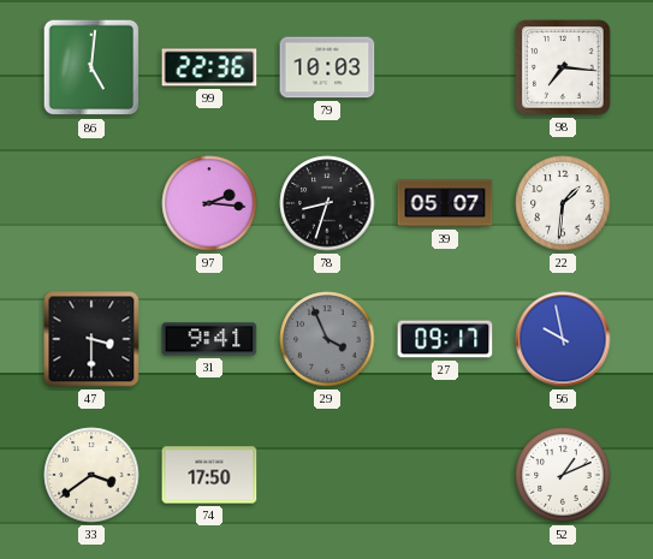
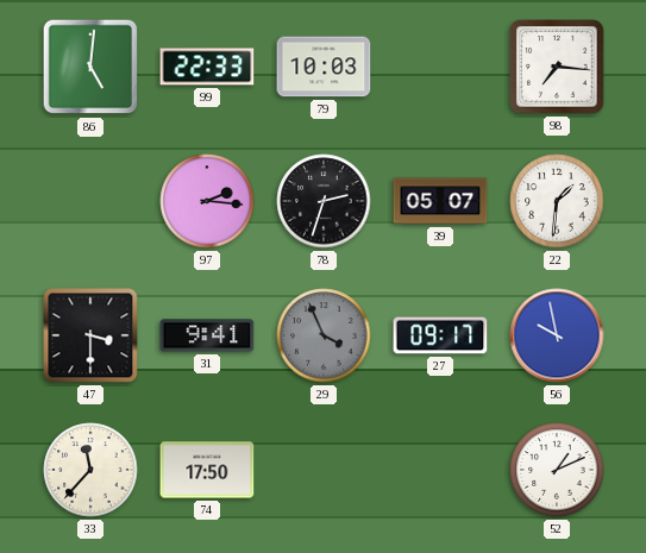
99: 22:36 -> 22:33
78: 8:33 -> 2:33
33: 3:39 -> 11:37
